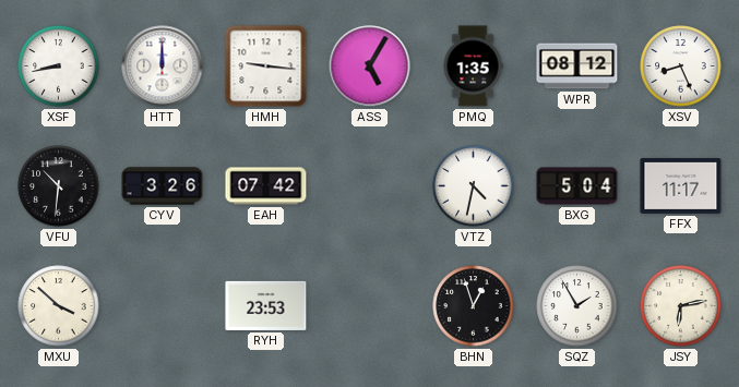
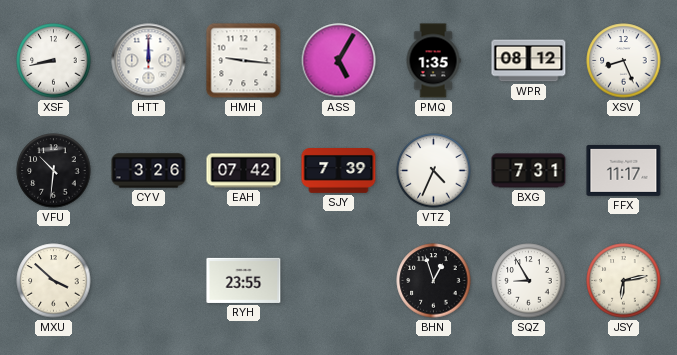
SJY: none -> 7:39
VTZ: 4:32 -> 4:34
BXG: 5:04 -> 7:31
RYH: 23:53 -> 23:55
SQZ: 1:55 -> 8:55
